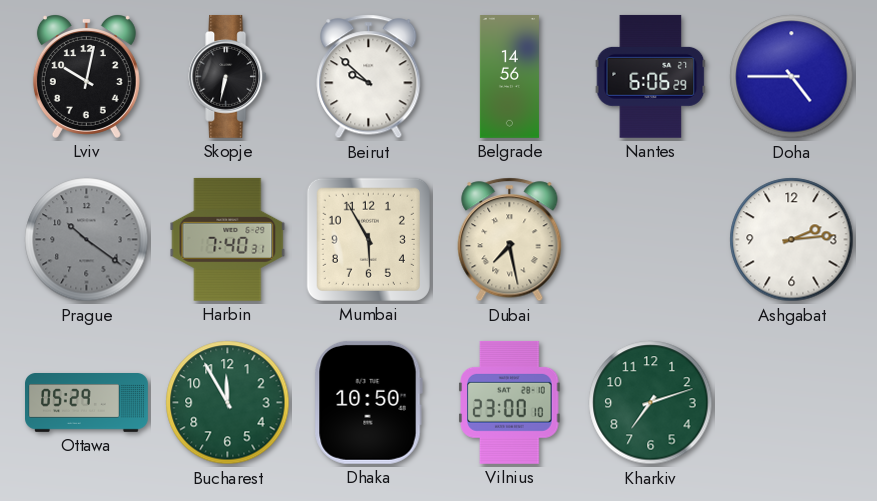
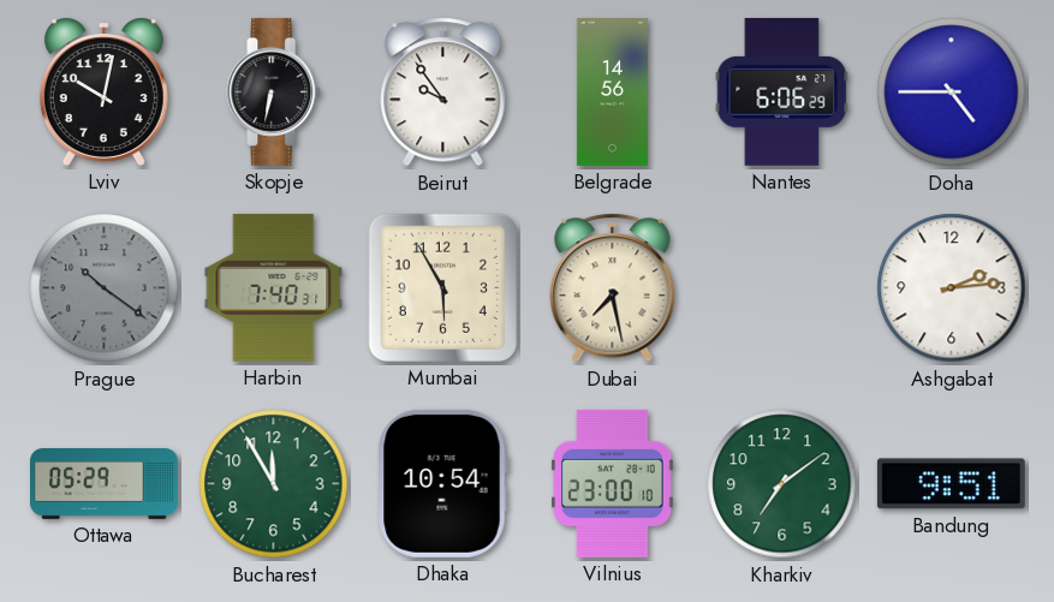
Beirut: 9:52 -> 9:54
Dhaka: 10:50 -> 10:54
Kharkiv: 7:12 -> 7:09
Bandung: none -> 9:51
